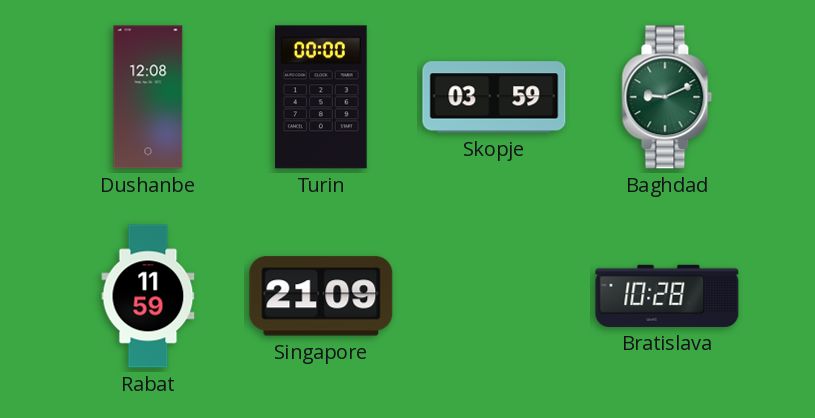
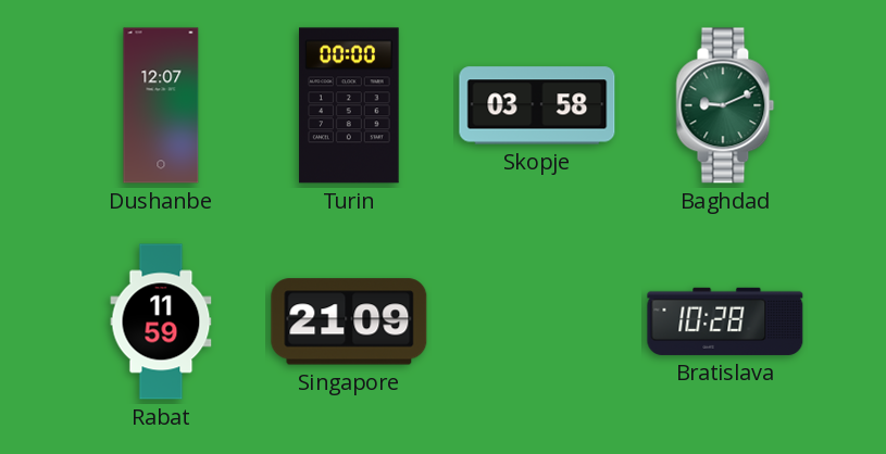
Dushanbe: 12:08 -> 12:07
Skopje: 03:59 -> 03:58
